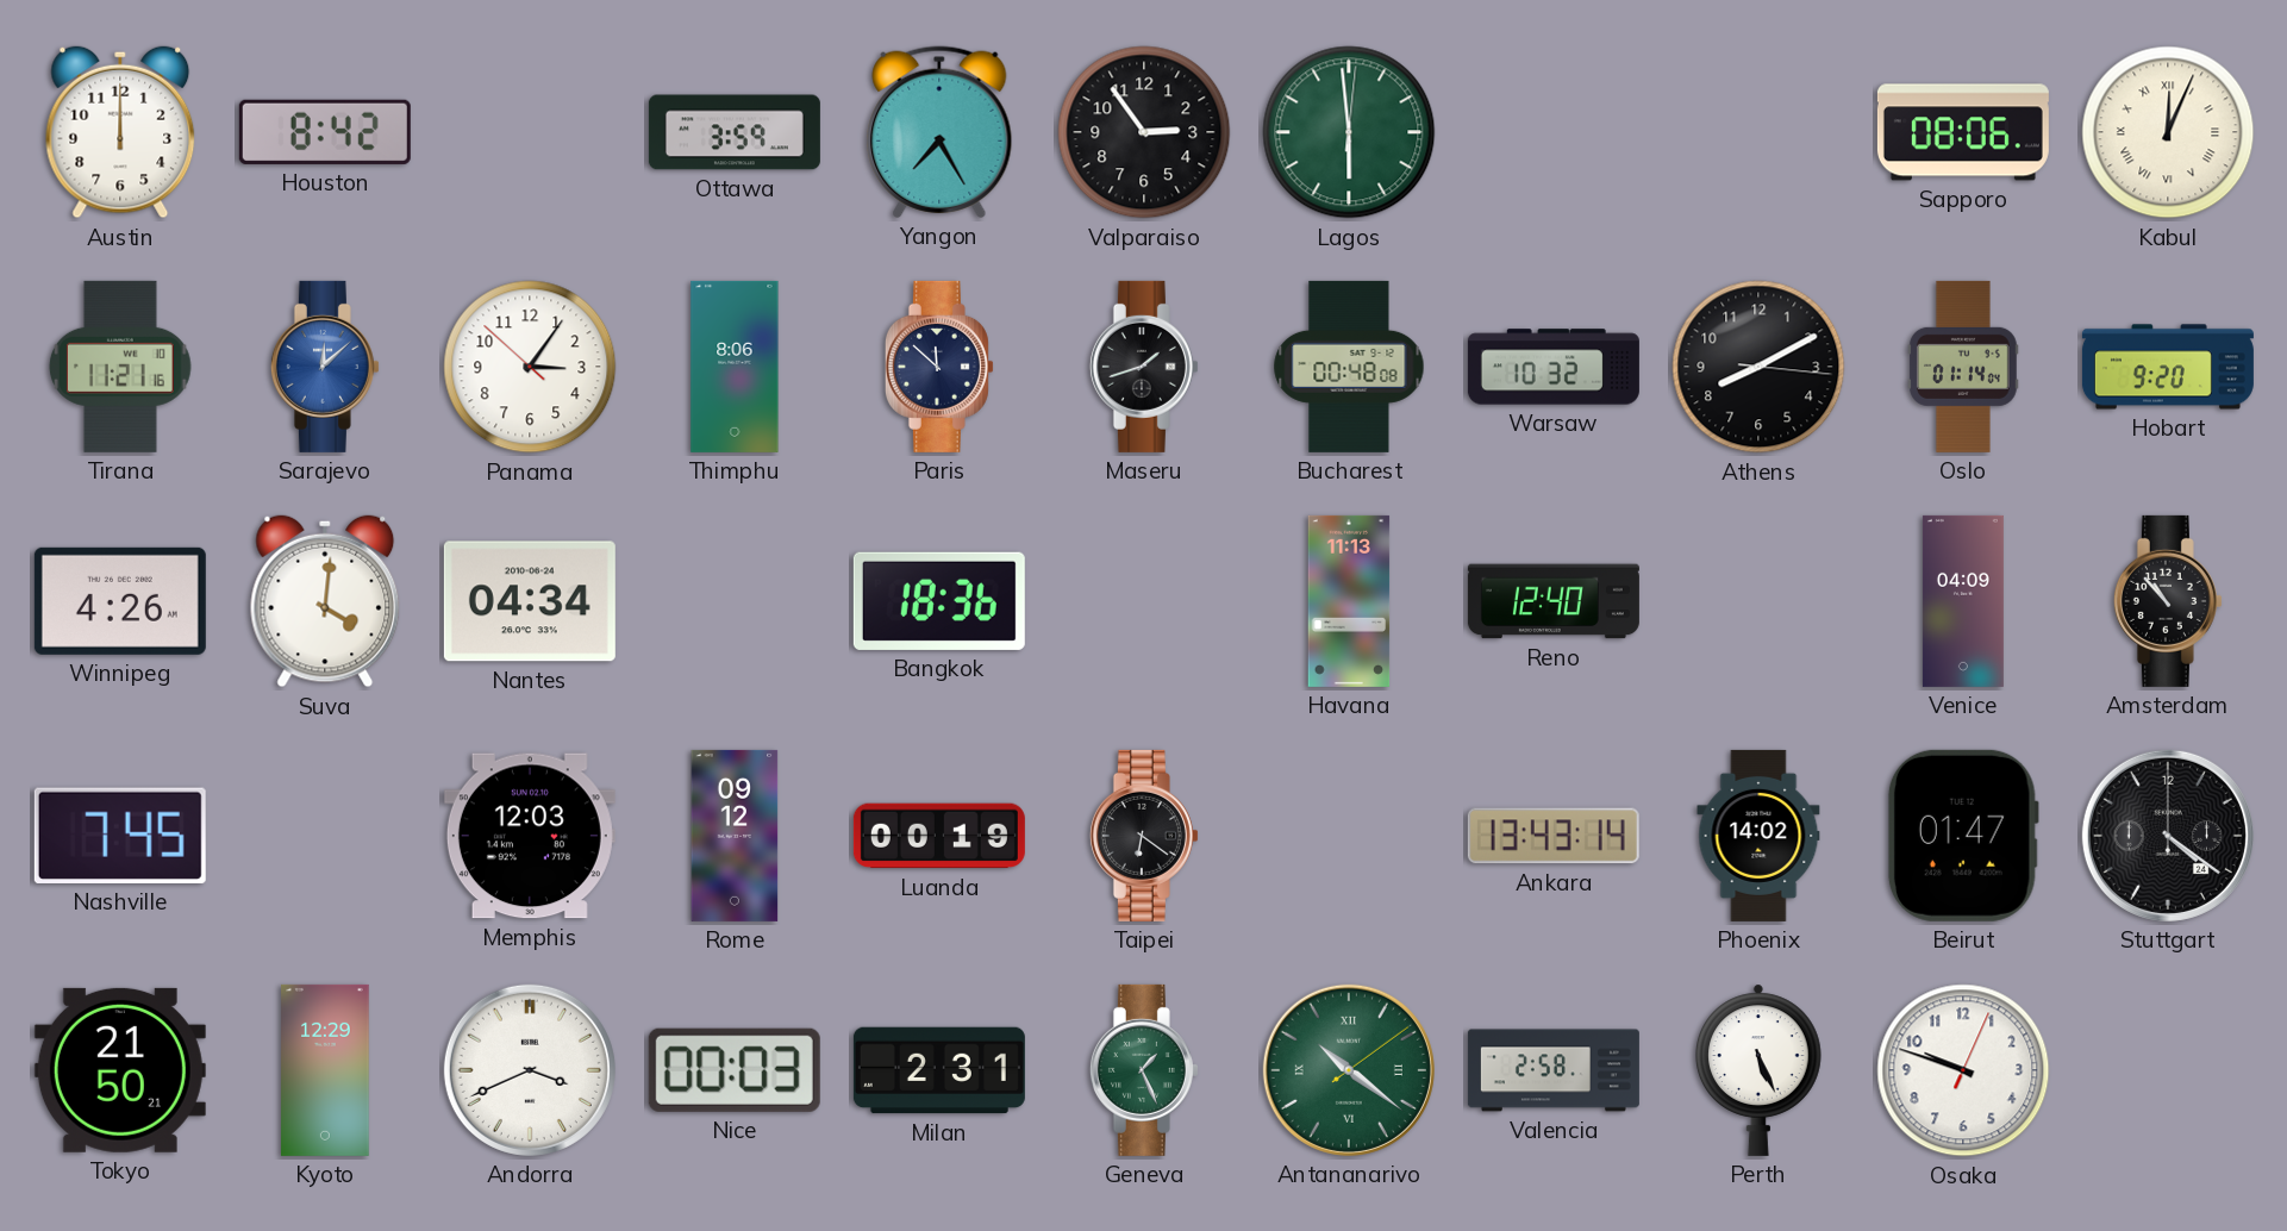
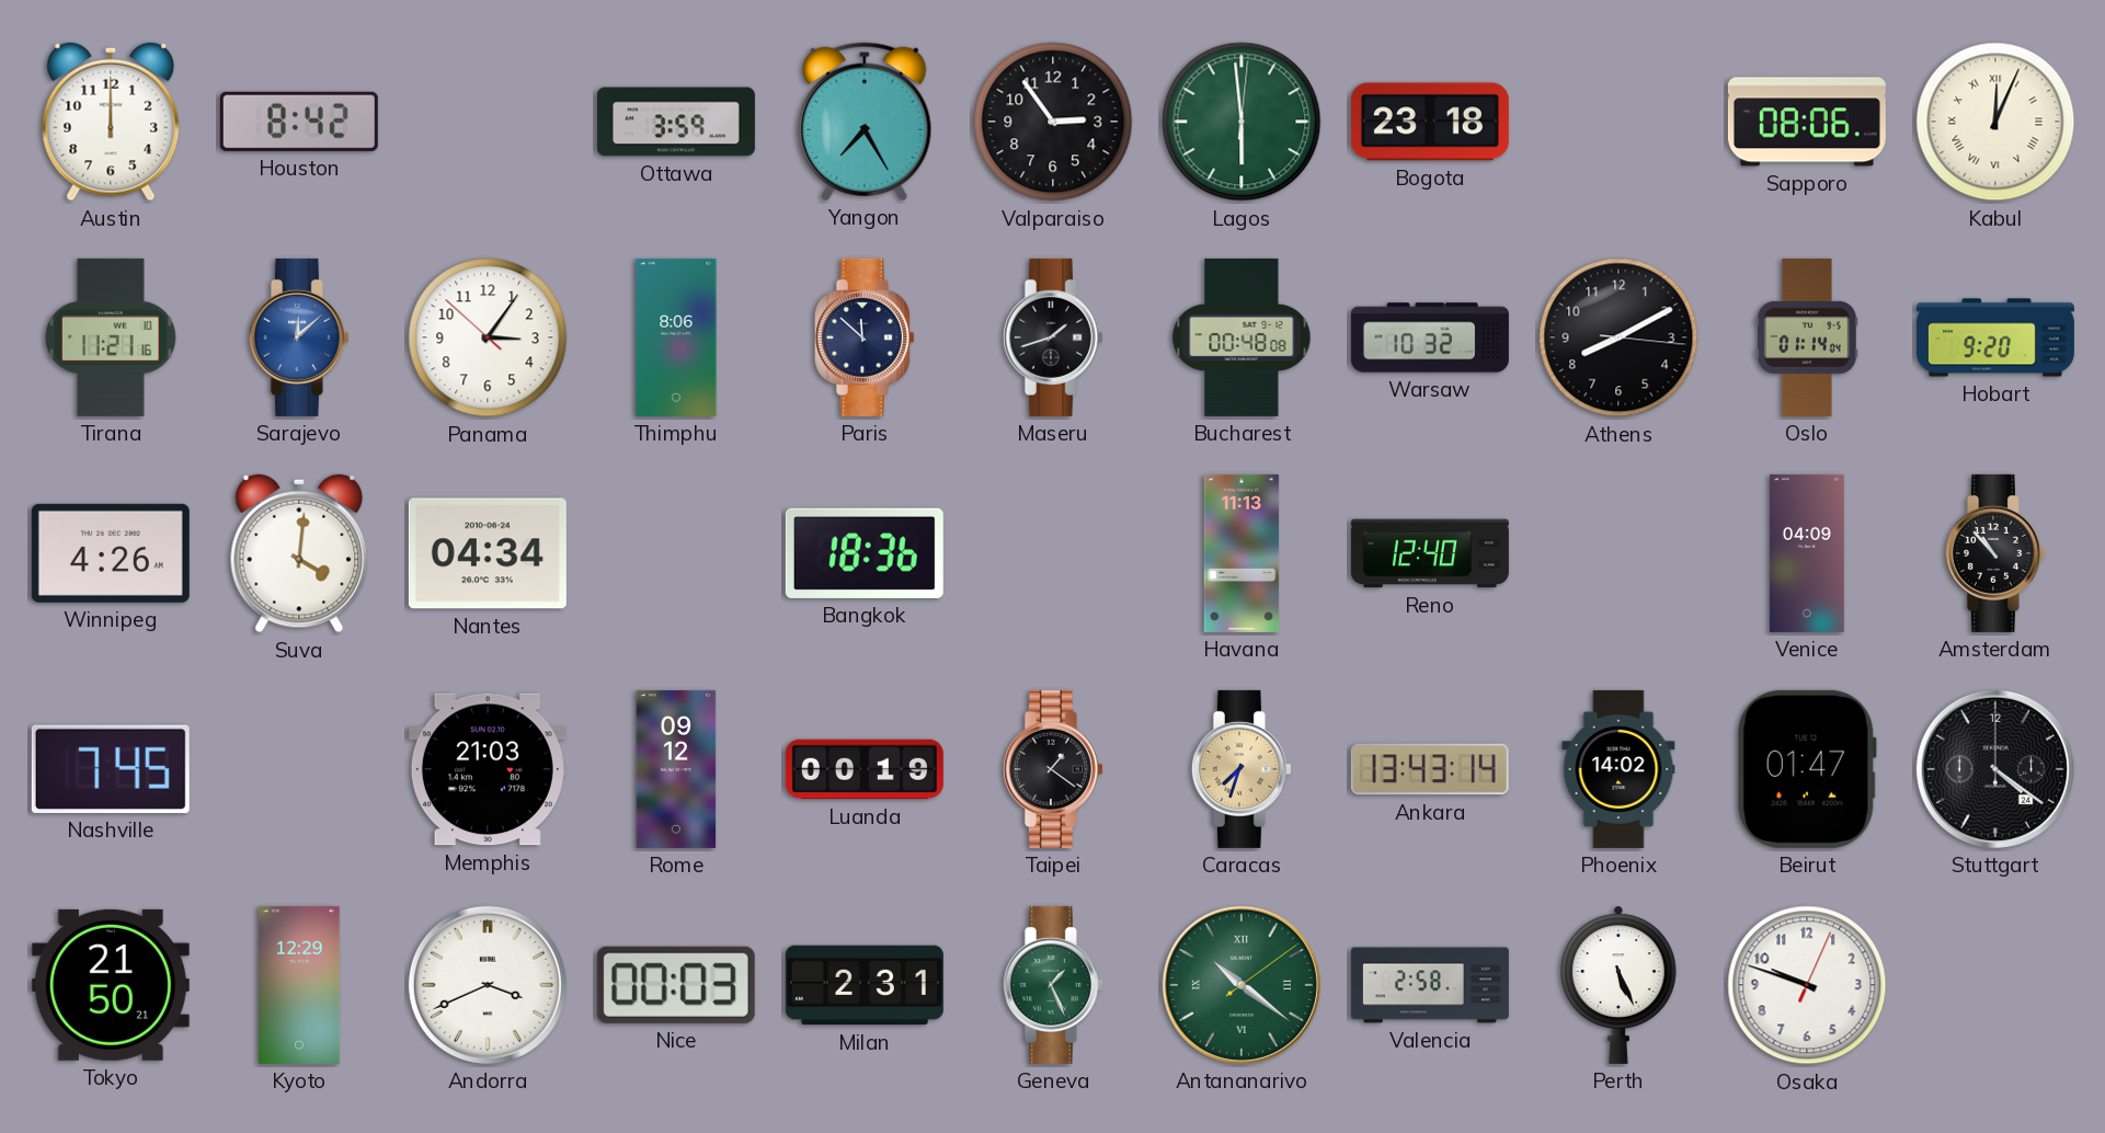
Bogota: none -> 23:18
Memphis: 12:03 -> 21:03
Taipei: 6:21 -> 1:21
Caracas: none -> 7:33
